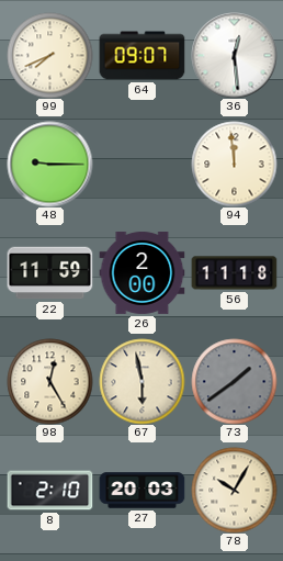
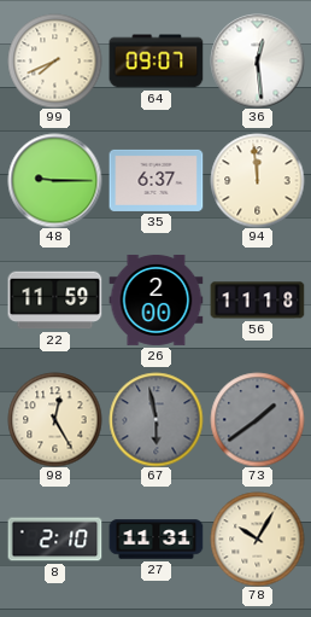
35: none -> 6:37
67 dial: cream -> grey
27: 20:03 -> 11:31
